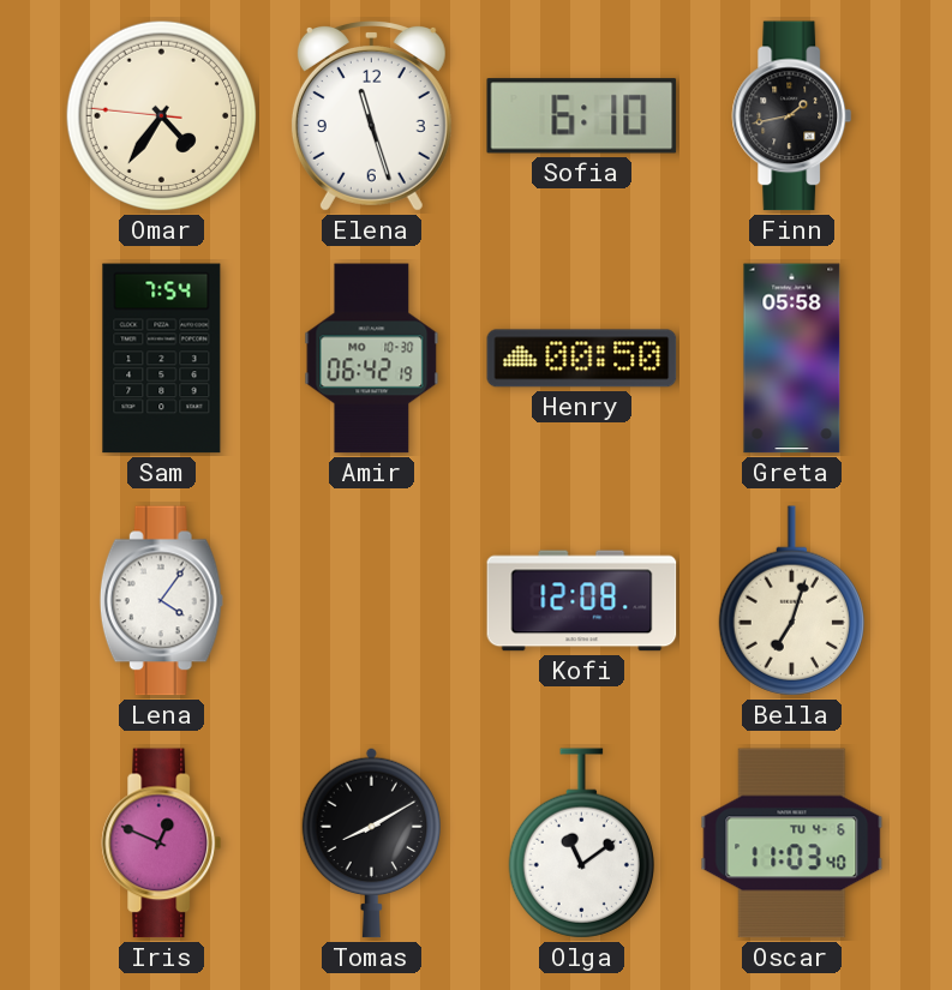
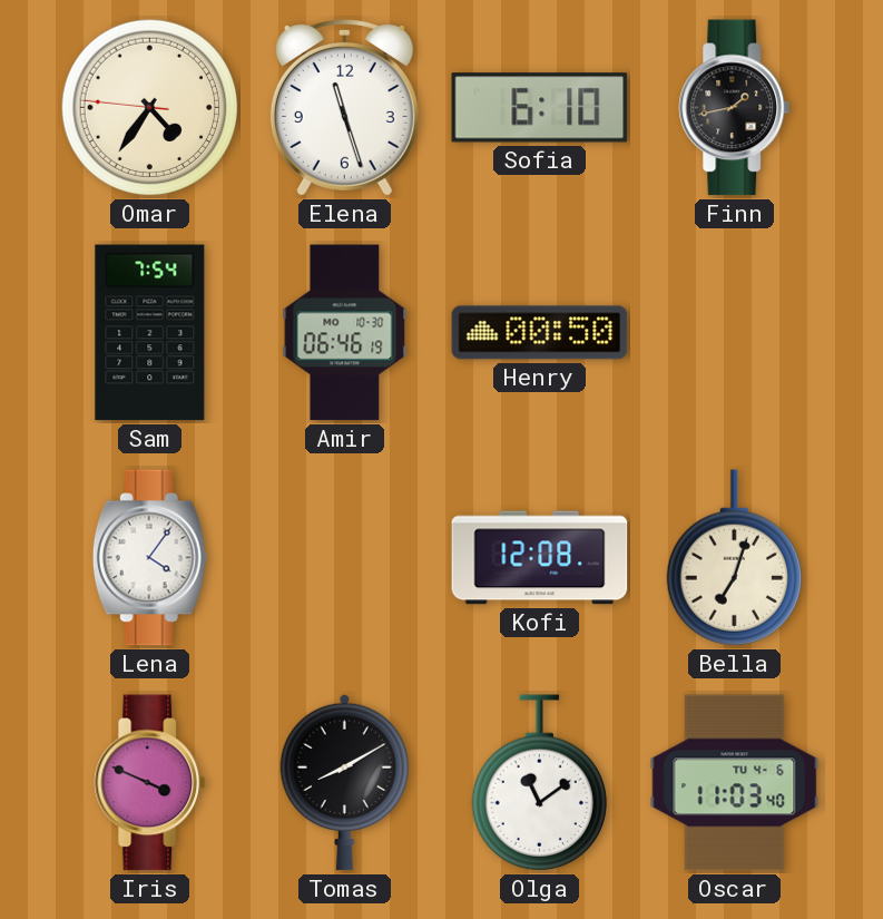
Amir: 06:42 -> 06:46
Greta: 05:58 -> none
Iris: 12:49 -> 3:49
